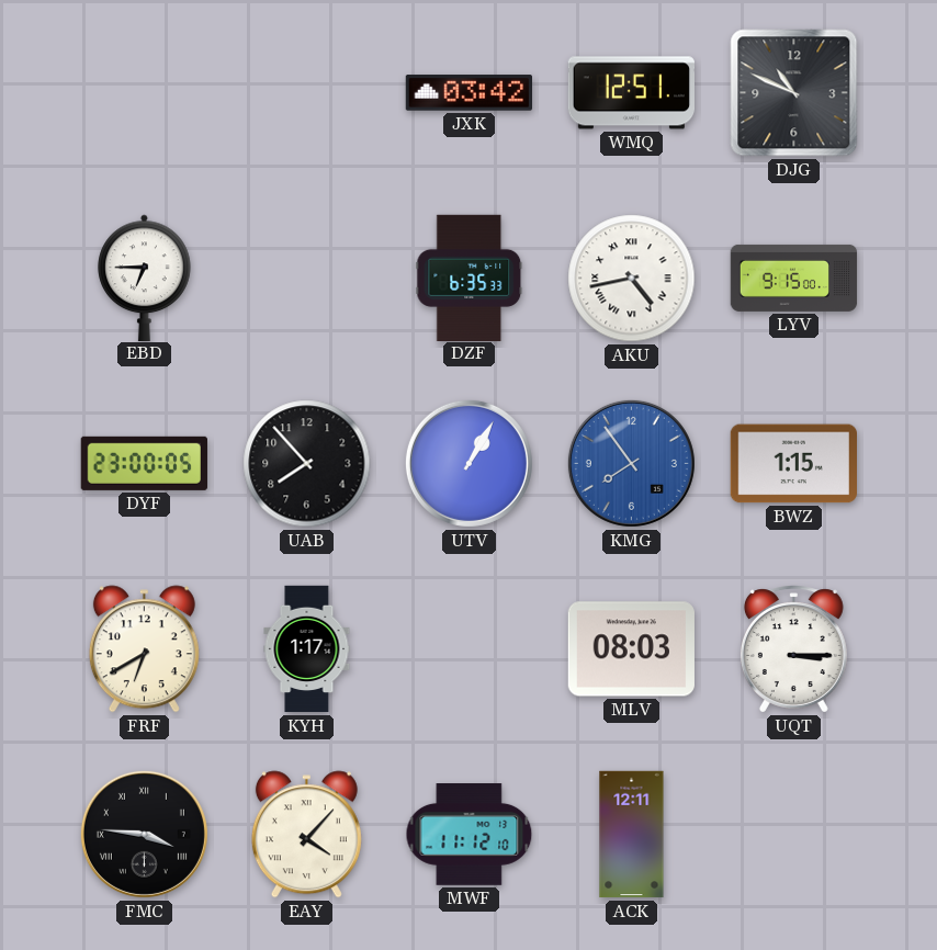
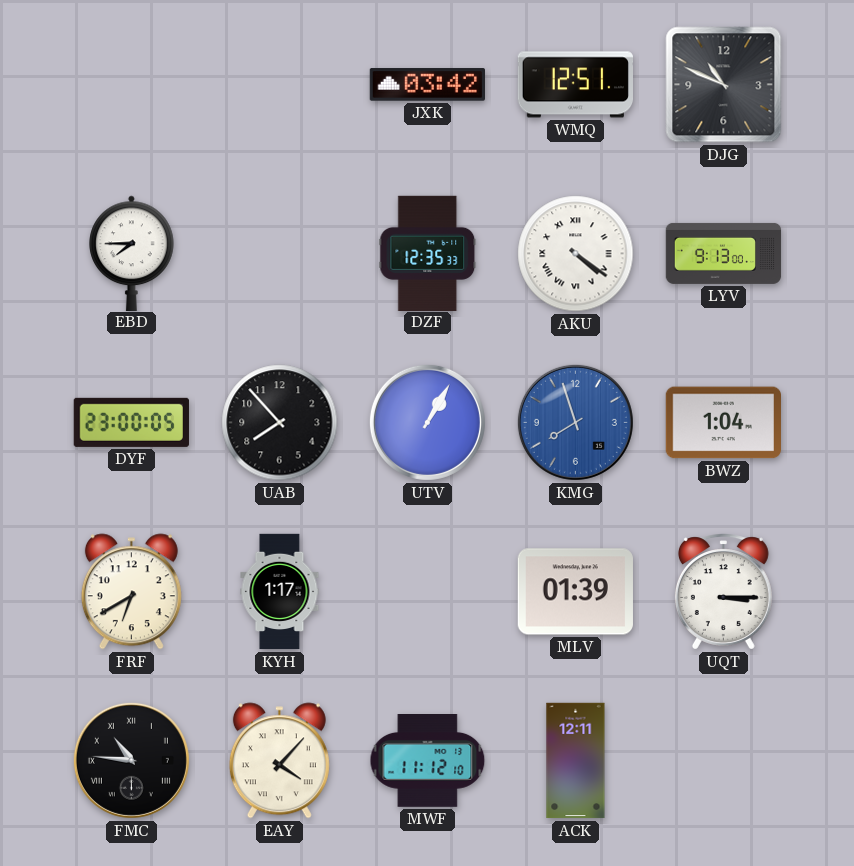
EBD: 6:45 -> 7:45
DZF: 6:35 -> 12:35
AKU: 4:43 -> 4:21
LYV: 9:15 -> 9:13
KMG: 7:54 -> 7:57
BWZ: 1:15 -> 1:04
MLV: 08:03 -> 01:39
FMC: 3:46 -> 10:46
